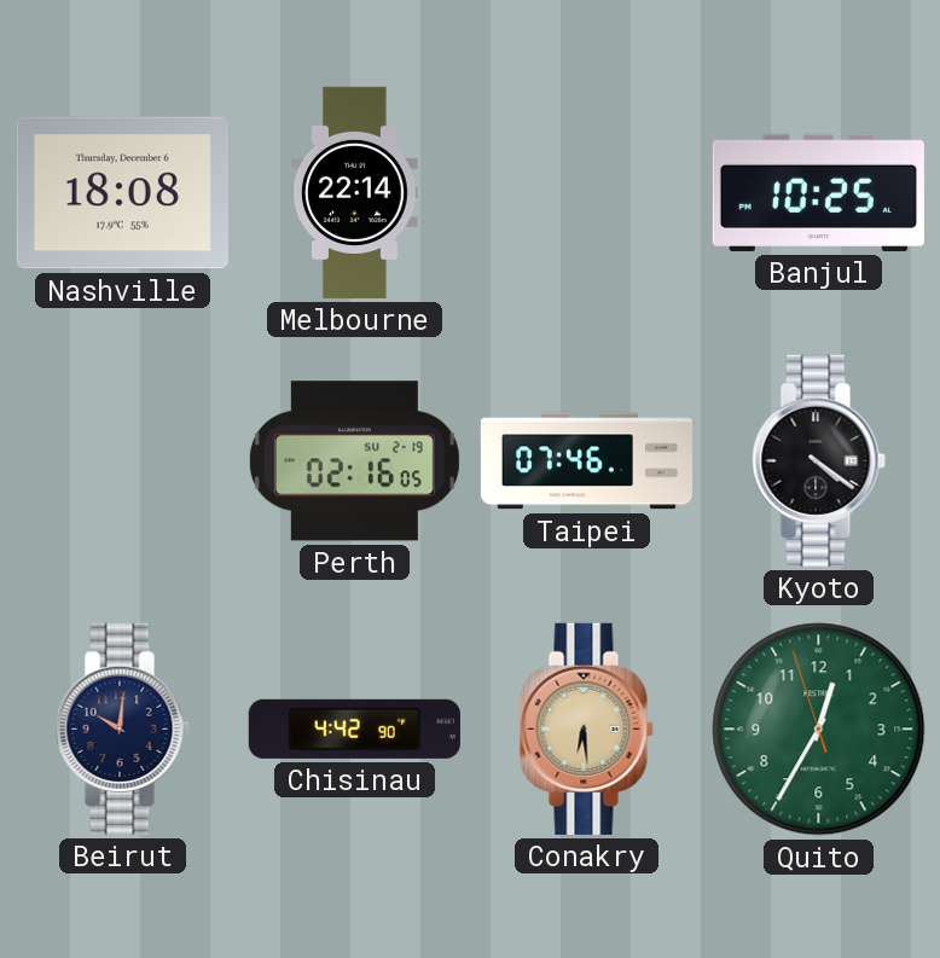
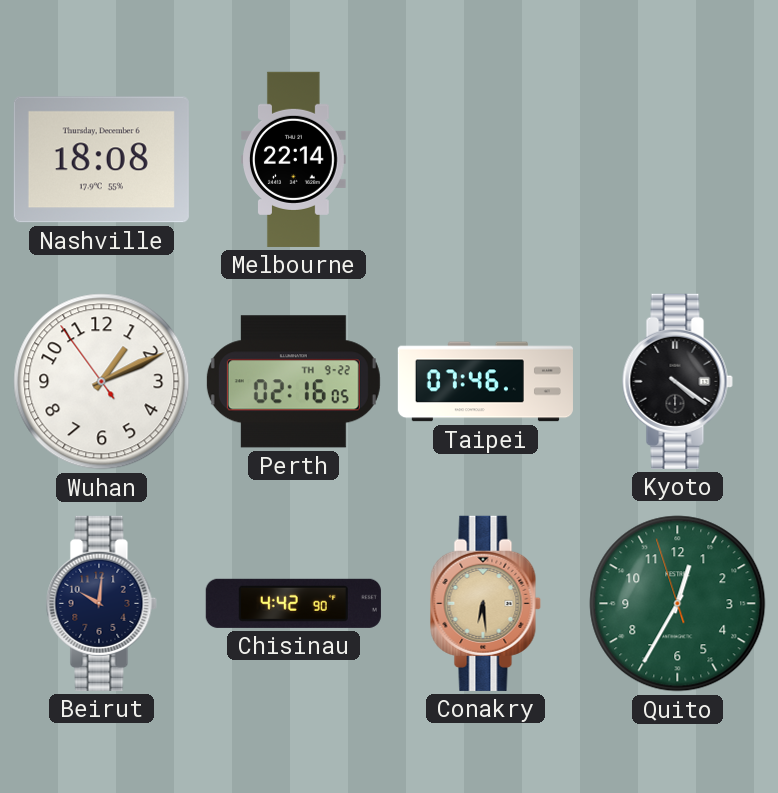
Banjul: 10:25 -> none
Wuhan: none -> 1:10
Perth date: SU 2-19 -> TH 9-22
